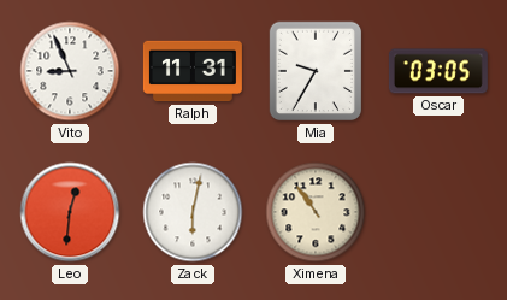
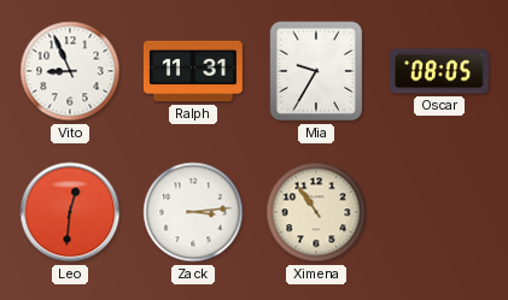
Oscar: 03:05 -> 08:05
Zack: 6:02 -> 3:14
